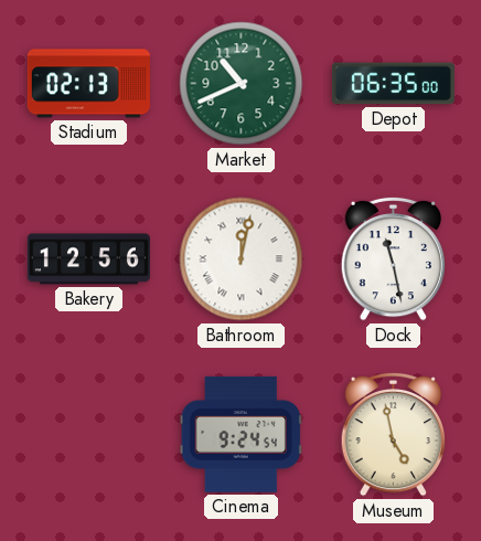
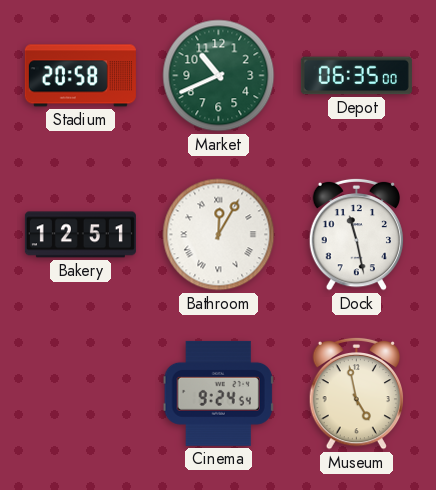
Stadium: 02:13 -> 20:58
Bakery: 12:56 -> 12:51
Bathroom: 12:02 -> 12:05
